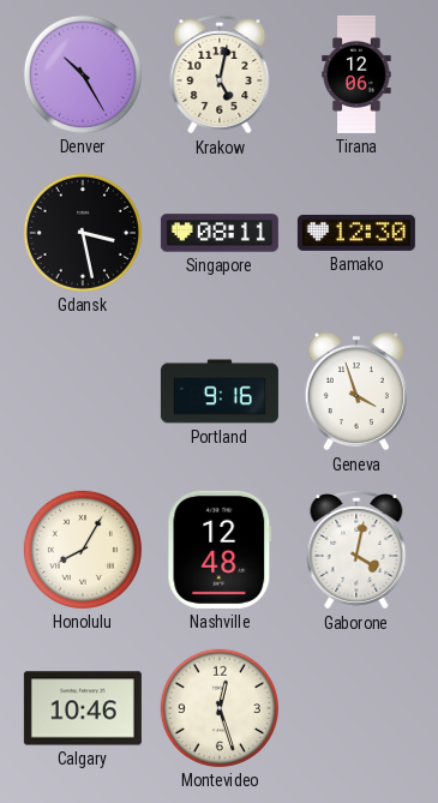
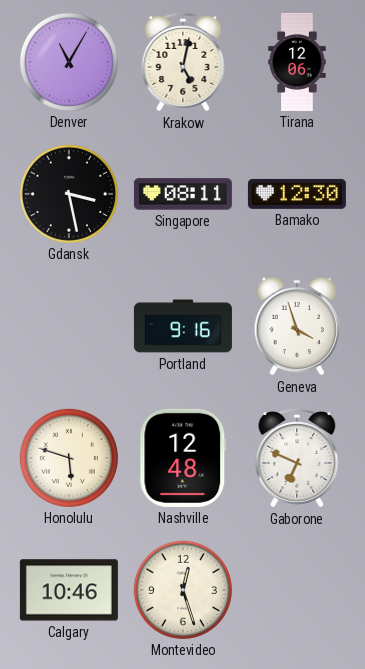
Denver: 10:25 -> 11:05
Honolulu: 8:05 -> 5:48
Gaborone: 4:02 -> 6:49
